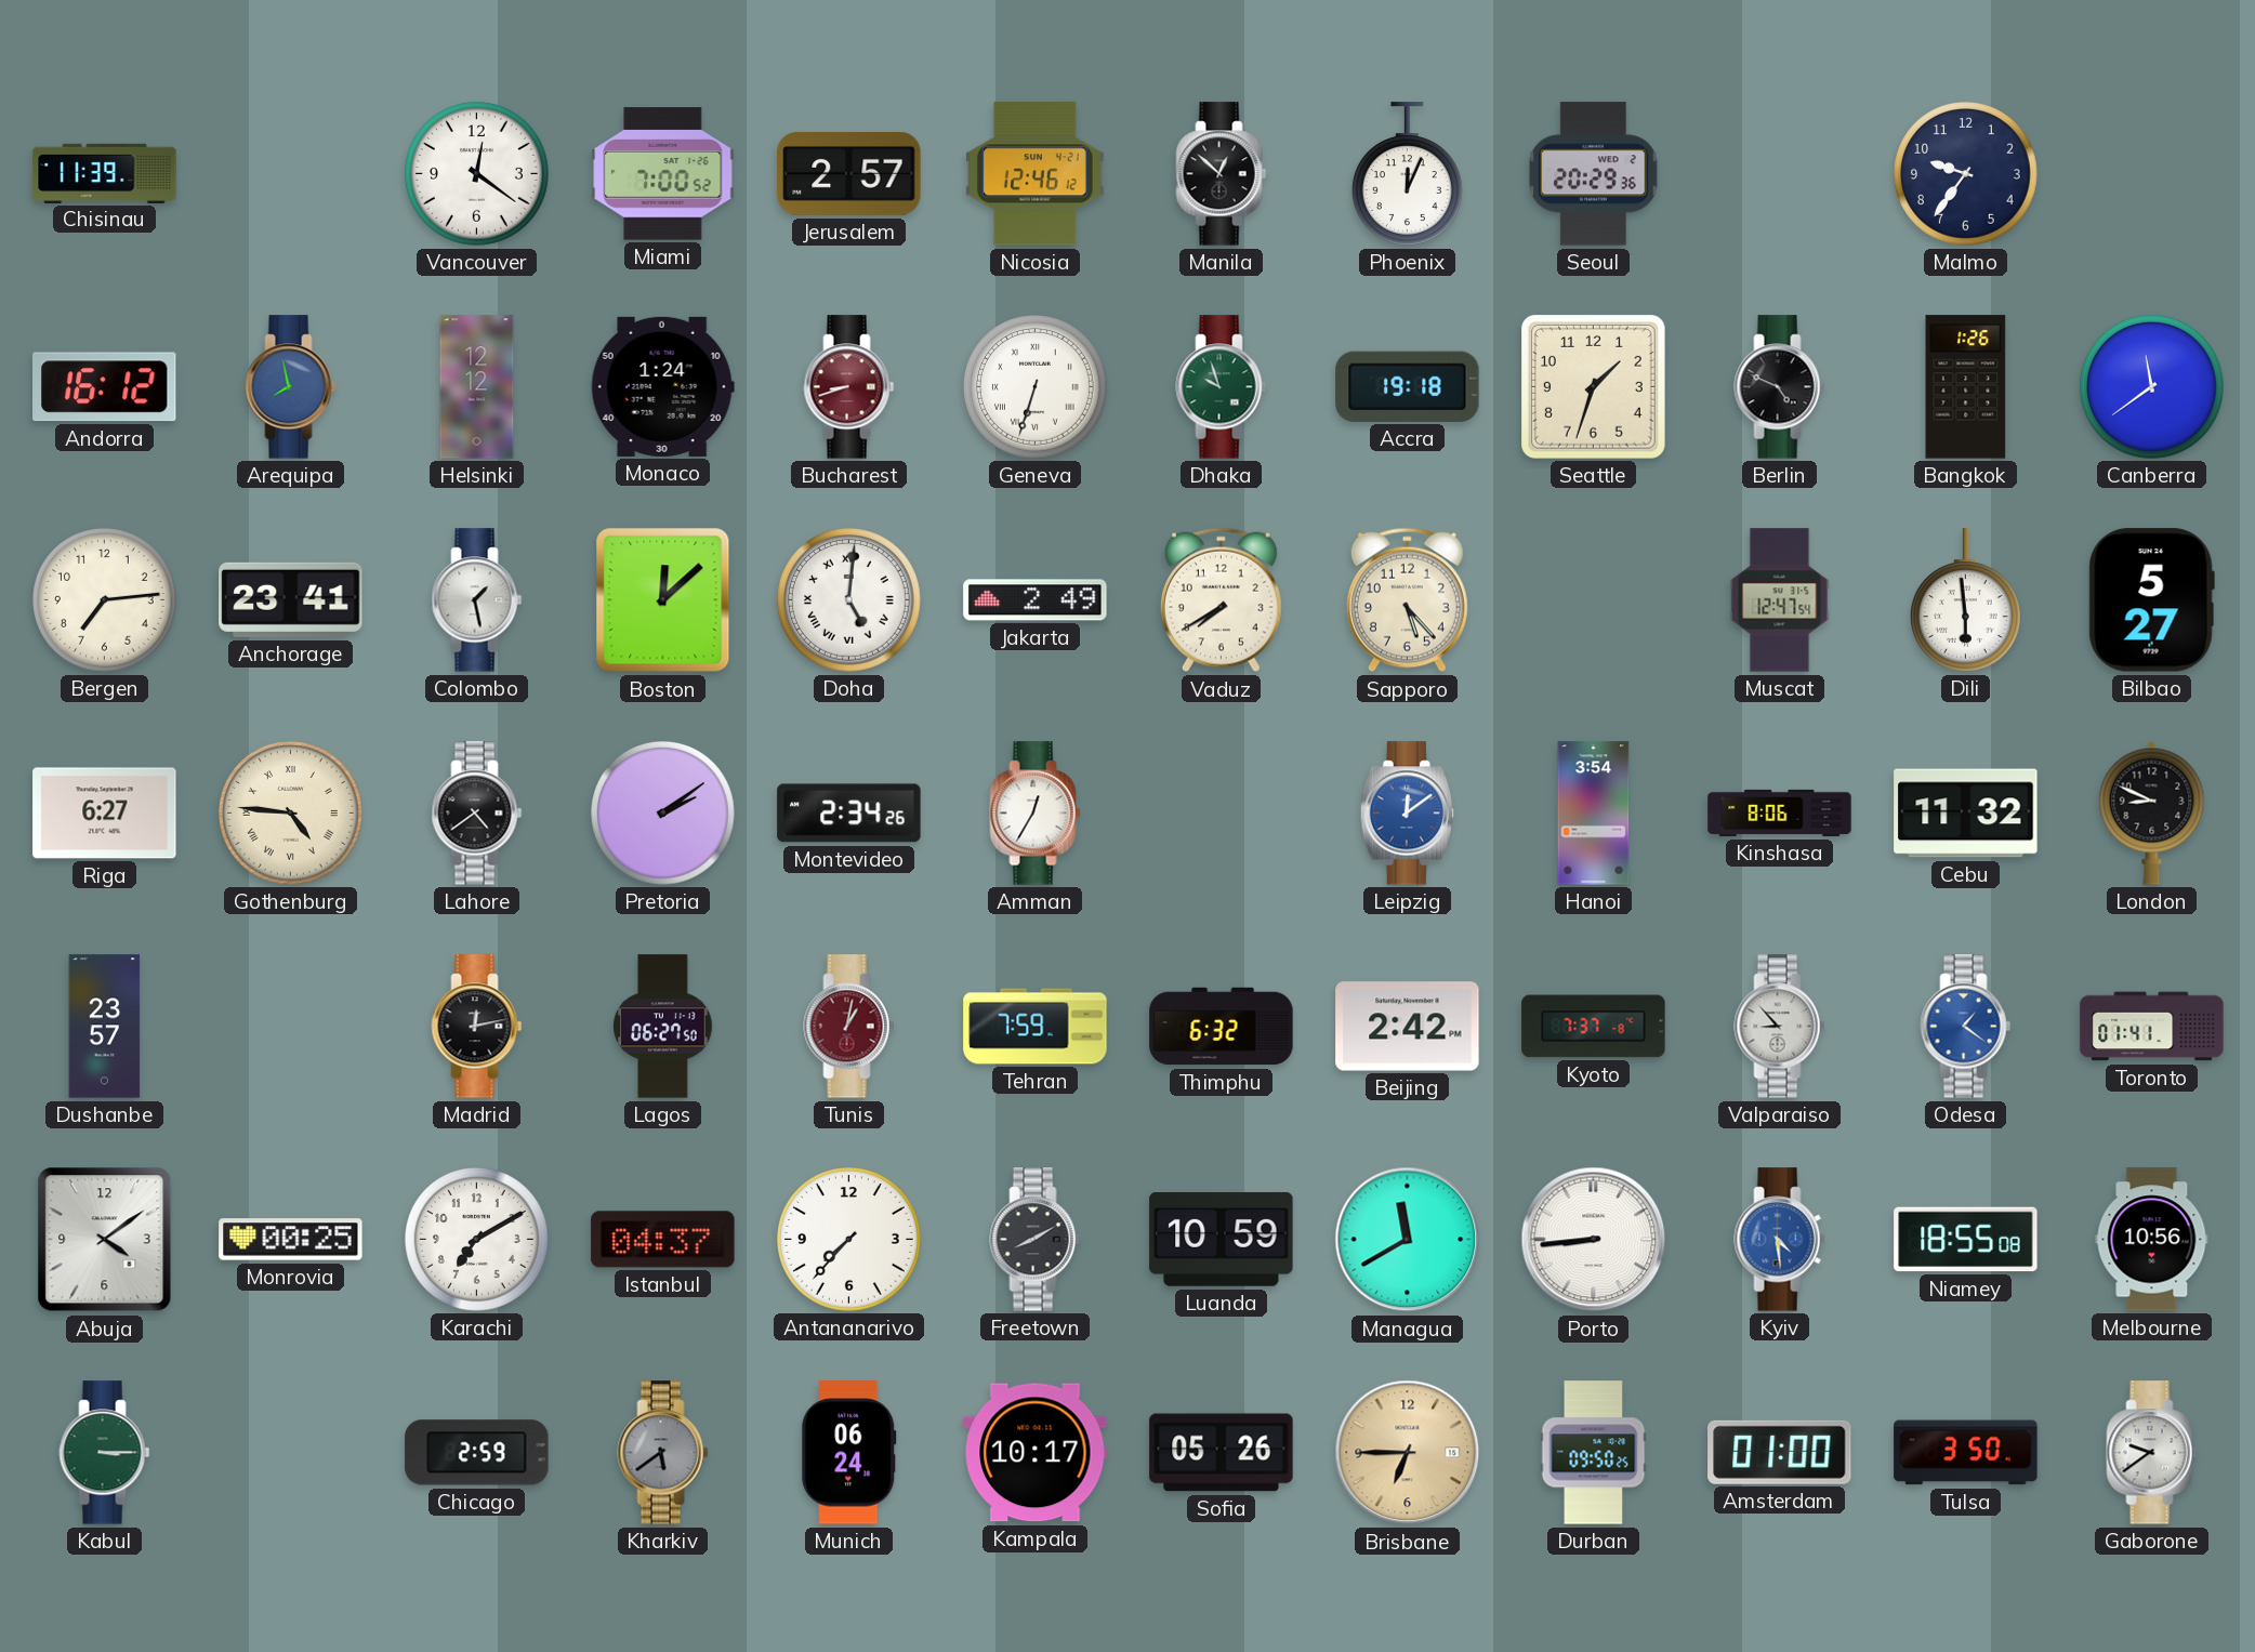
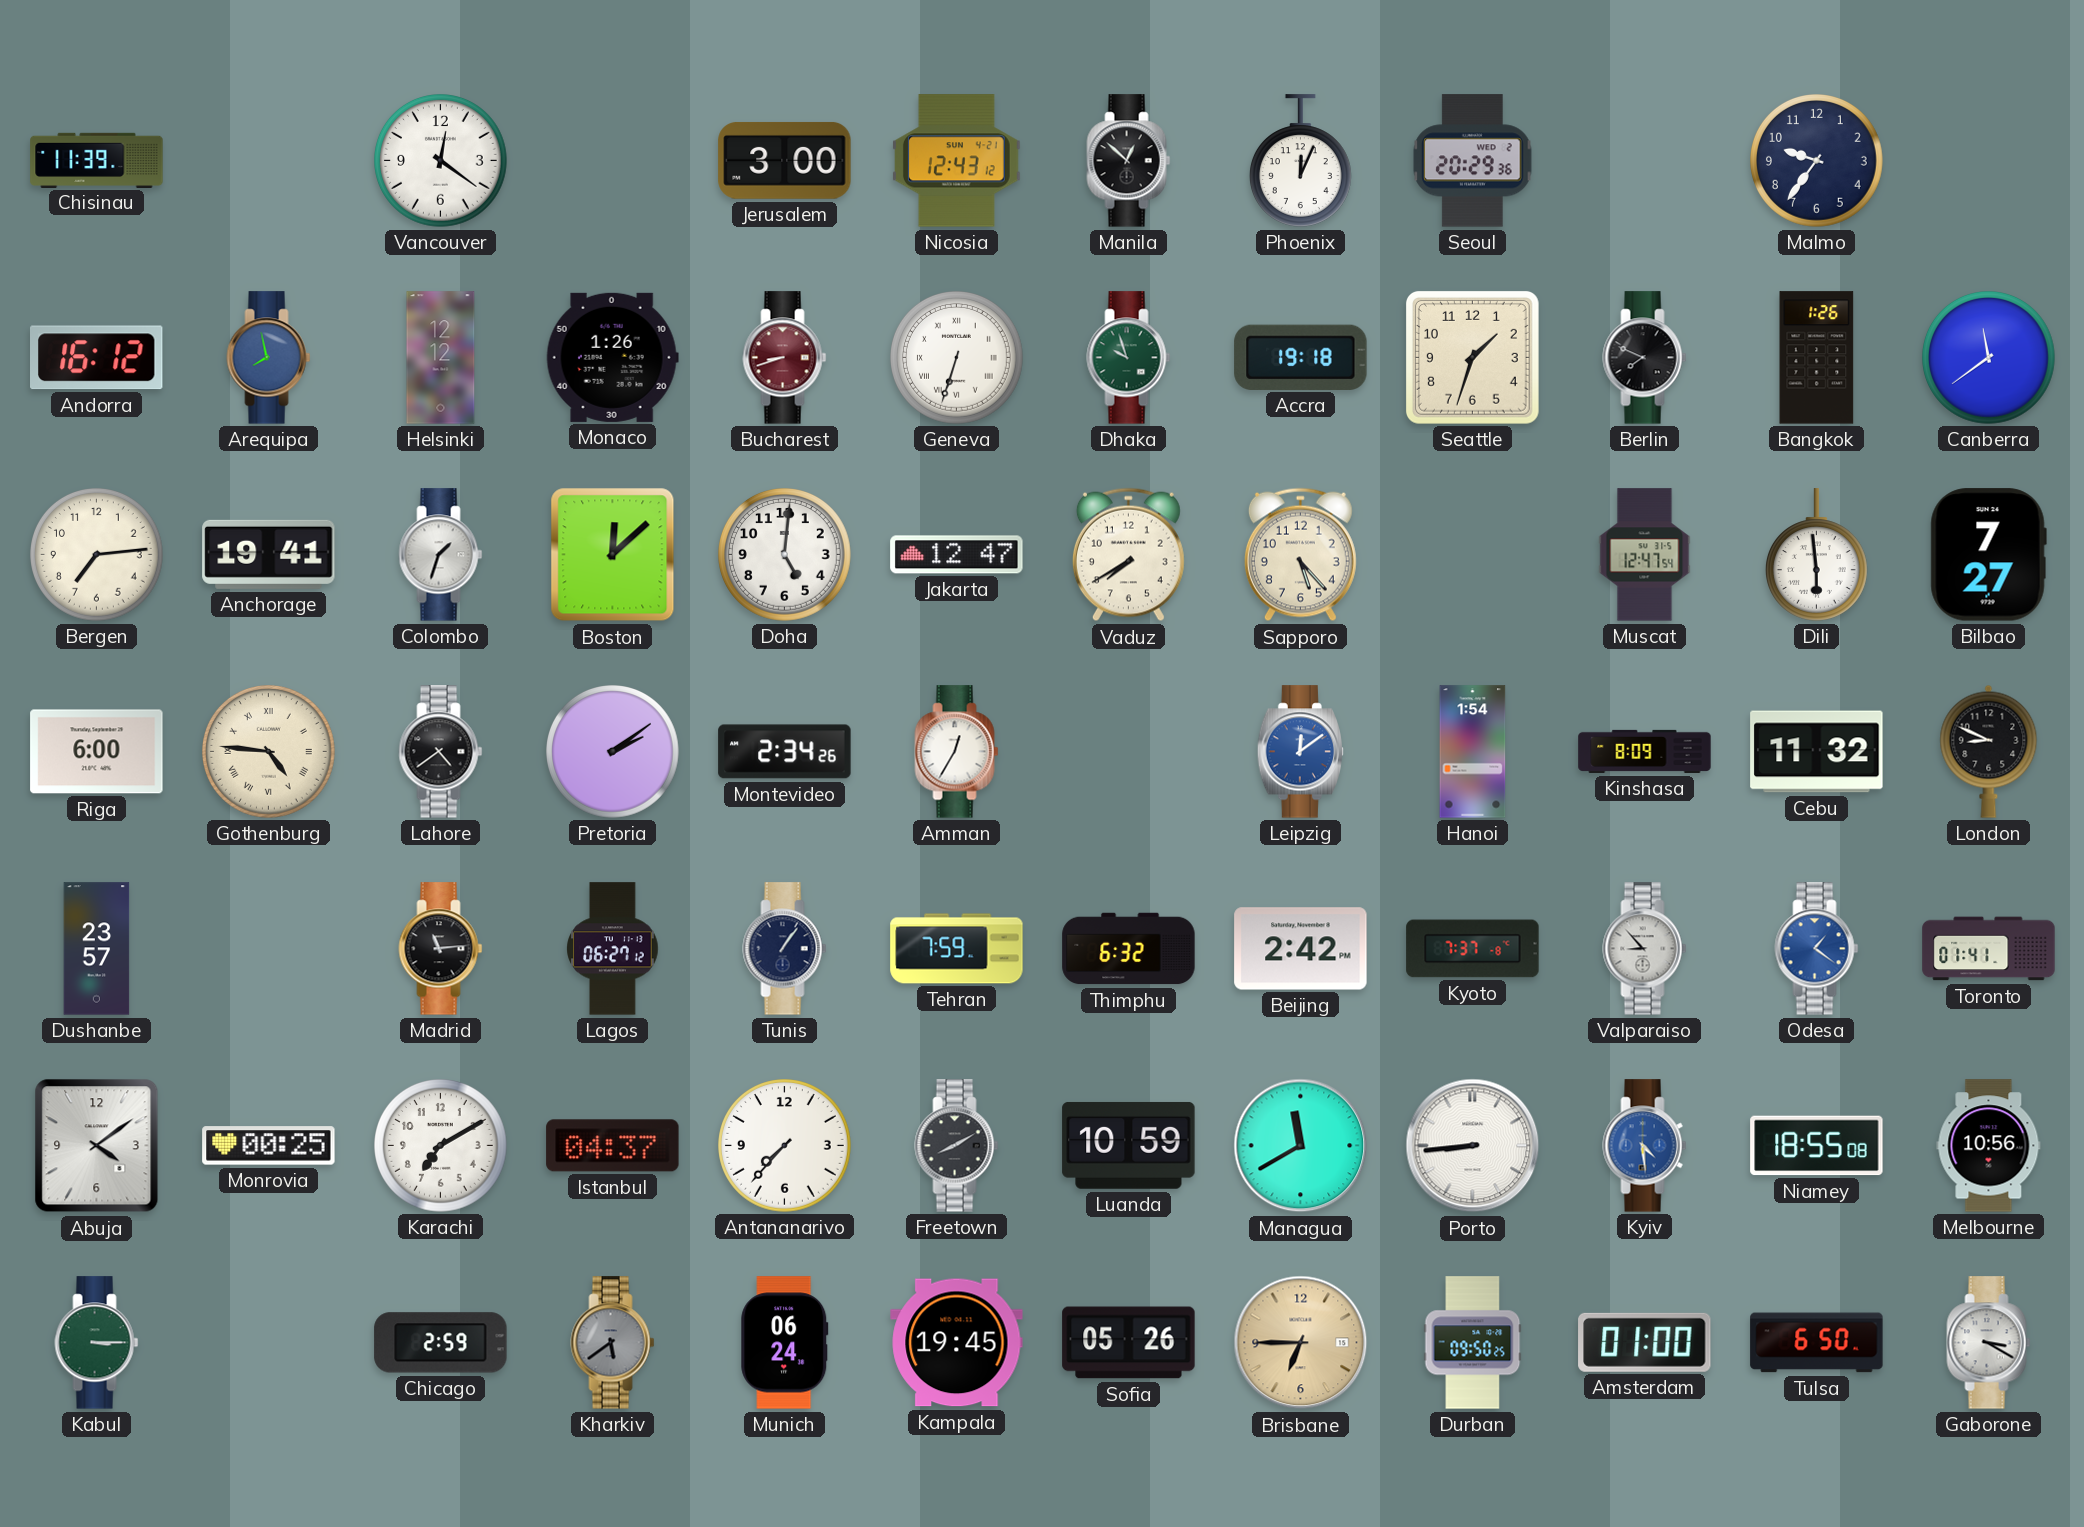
Miami: 7:00 -> none
Jerusalem: 2:57 -> 3:00
Nicosia: 12:46 -> 12:43
Monaco: 1:24 -> 1:26
Berlin: 4:49 -> 7:49
Anchorage: 23:41 -> 19:41
Colombo: 1:28 -> 1:33
Doha numerals: Roman -> Arabic
Jakarta: 2:49 -> 12:47
Bilbao: 5:27 -> 7:27
Riga: 6:27 -> 6:00
Hanoi: 3:54 -> 1:54
Kinshasa: 8:06 -> 8:09
Madrid: 12:13 -> 11:14
Lagos: 06:27:50 -> 06:27:12
Tunis: 1:02 -> 1:06
Tunis dial: burgundy -> navy
Kampala: 10:17 -> 19:45
Tulsa: 3:50 -> 6:50
Gaborone: 9:39 -> 3:20
